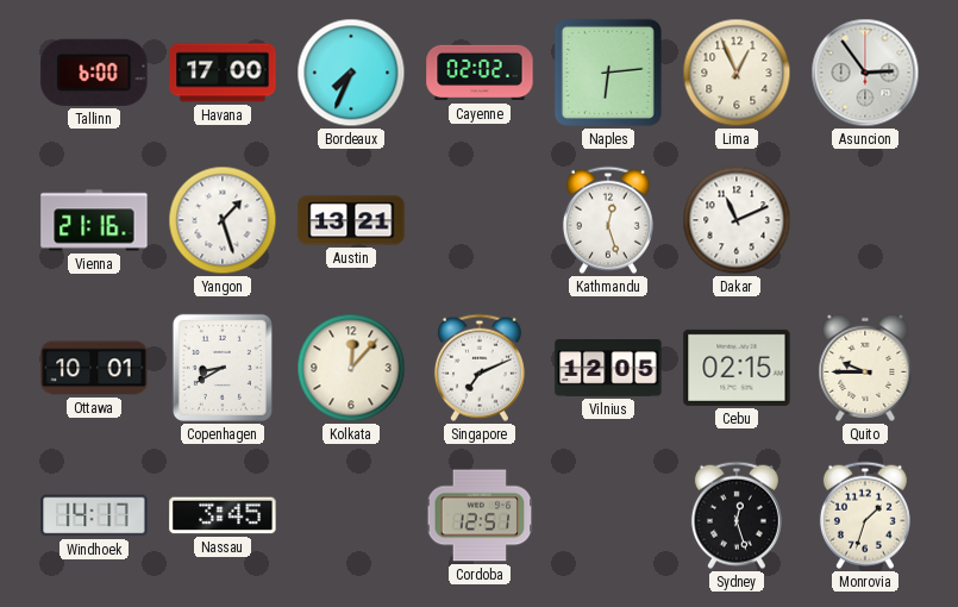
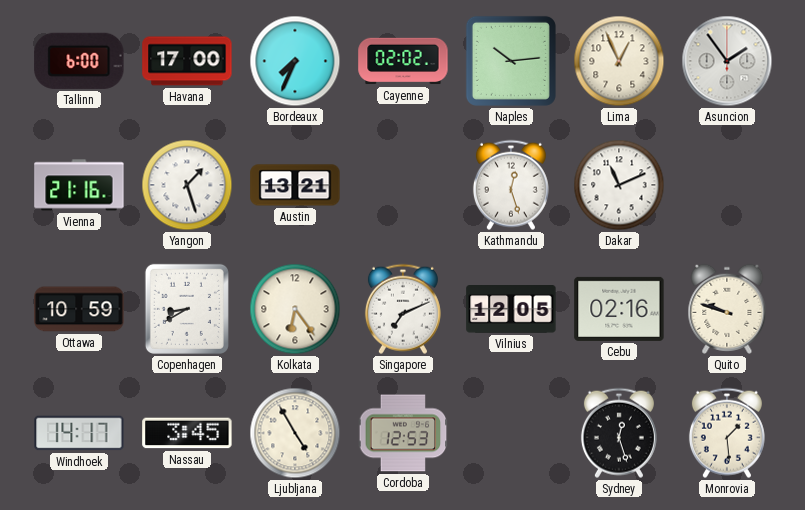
Naples: 6:14 -> 10:14
Asuncion: 2:54 -> 1:54
Ottawa: 10:01 -> 10:59
Kolkata: 12:07 -> 6:24
Cebu: 02:15 -> 02:16
Quito: 9:45 -> 9:48
Ljubljana: none -> 4:55
Cordoba: 12:51 -> 12:53
Monrovia: 1:33 -> 1:29
